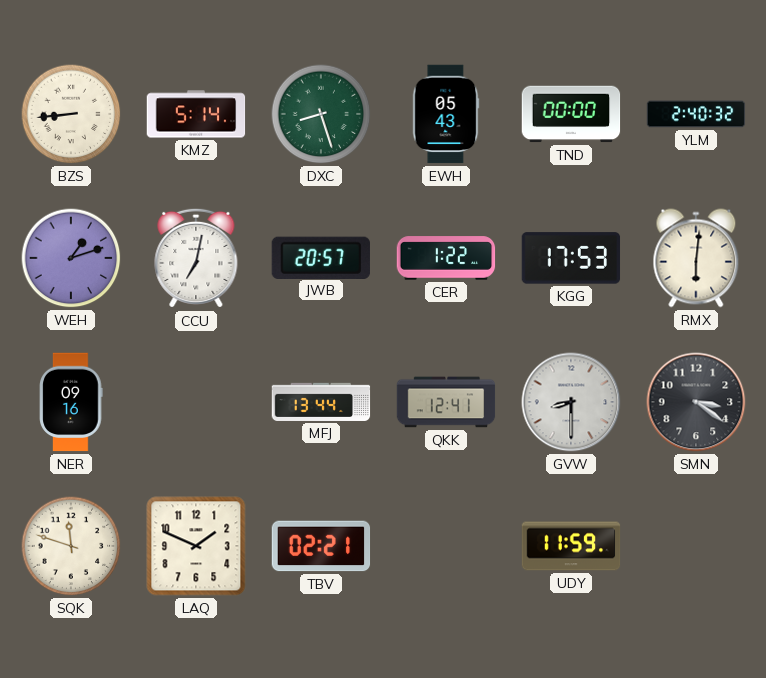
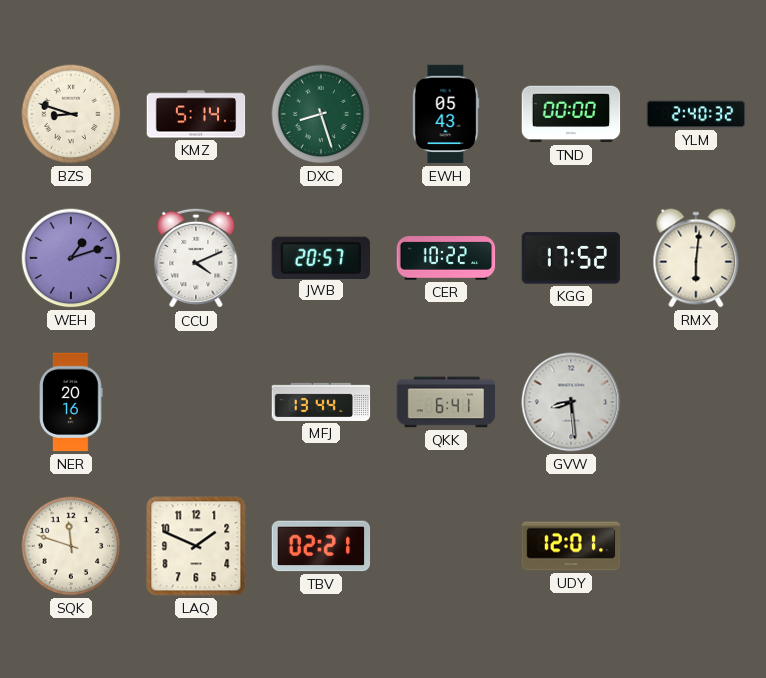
BZS: 8:44 -> 8:48
CCU: 7:02 -> 4:11
CER: 1:22 -> 10:22
KGG: 17:53 -> 17:52
NER: 09:16 -> 20:16
QKK: 12:41 -> 6:41
GVW: 8:30 -> 8:29
SMN: 3:21 -> none
UDY: 11:59 -> 12:01
